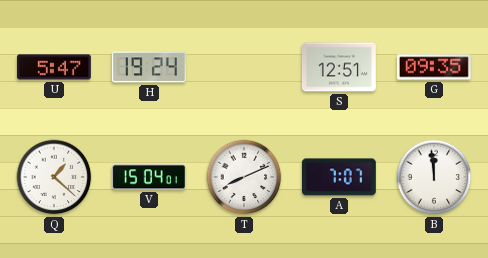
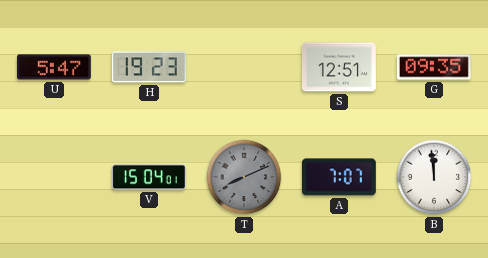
H: 19:24 -> 19:23
Q: 1:22 -> none
T dial: white -> grey
